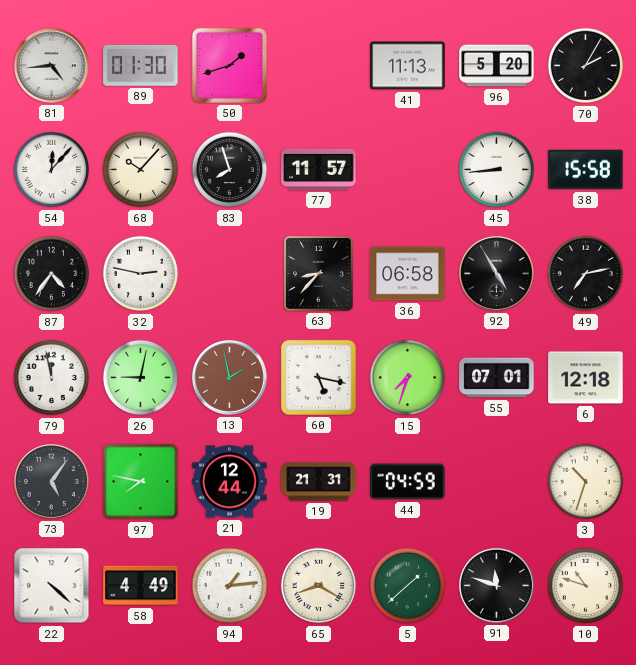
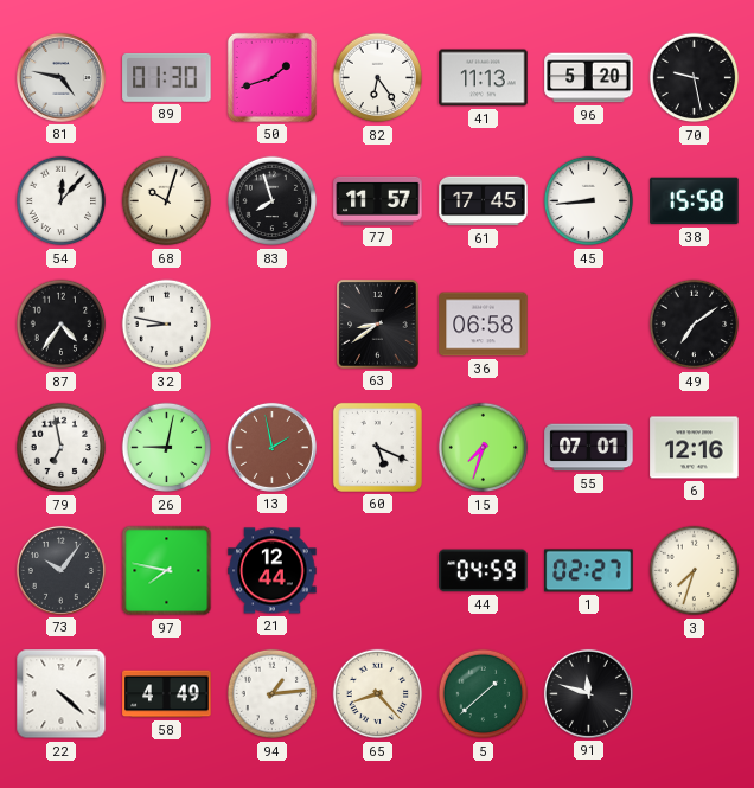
81: 4:44 -> 4:47
82: none -> 6:24
70: 2:05 -> 9:28
68: 10:07 -> 10:03
61: none -> 17:45
32: 2:47 -> 8:47
63: 8:37 -> 8:39
92: 4:55 -> none
49: 7:13 -> 7:09
79: 11:58 -> 6:58
60: 5:17 -> 5:19
6: 12:18 -> 12:16
73: 5:06 -> 10:06
19: 21:31 -> none
1: none -> 02:27
3: 10:33 -> 7:33
65: 8:20 -> 8:23
10: 10:48 -> none
